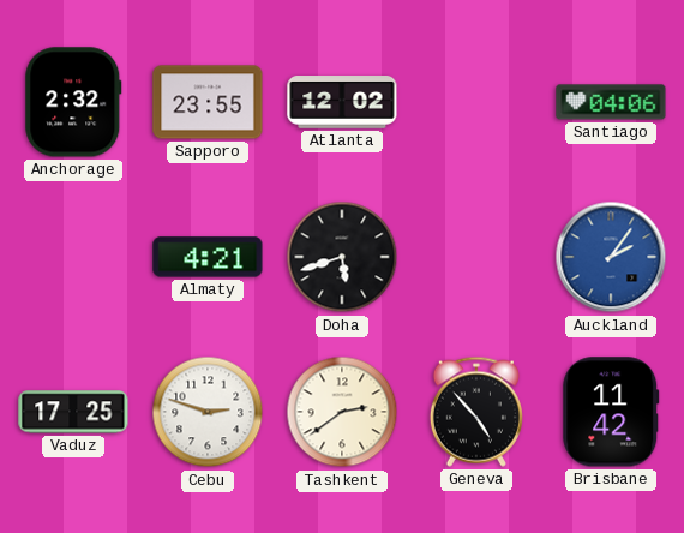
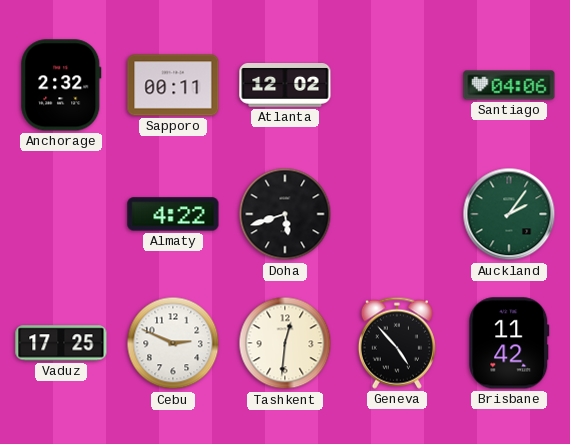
Sapporo: 23:55 -> 00:11
Almaty: 4:21 -> 4:22
Auckland dial: blue -> green
Cebu: 2:48 -> 2:49
Tashkent: 2:39 -> 12:31
